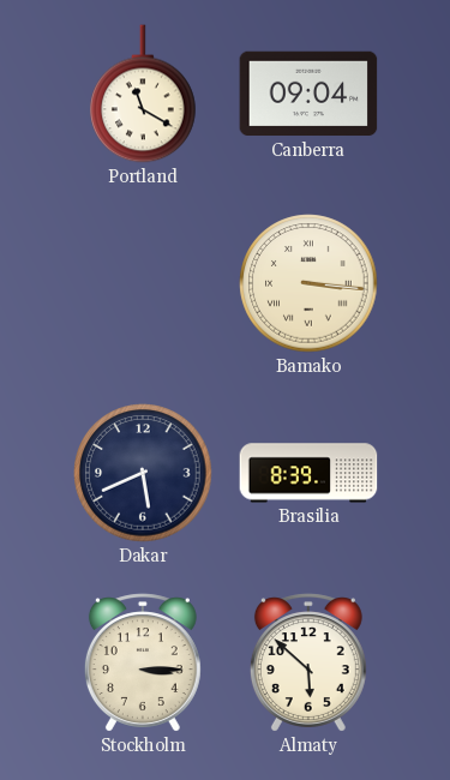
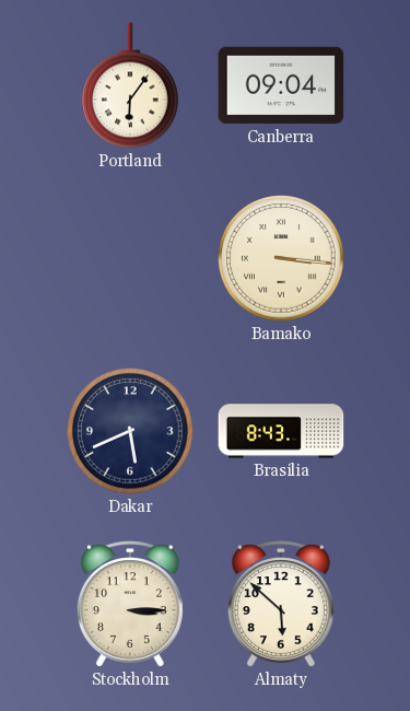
Portland: 11:20 -> 6:06
Brasilia: 8:39 -> 8:43
